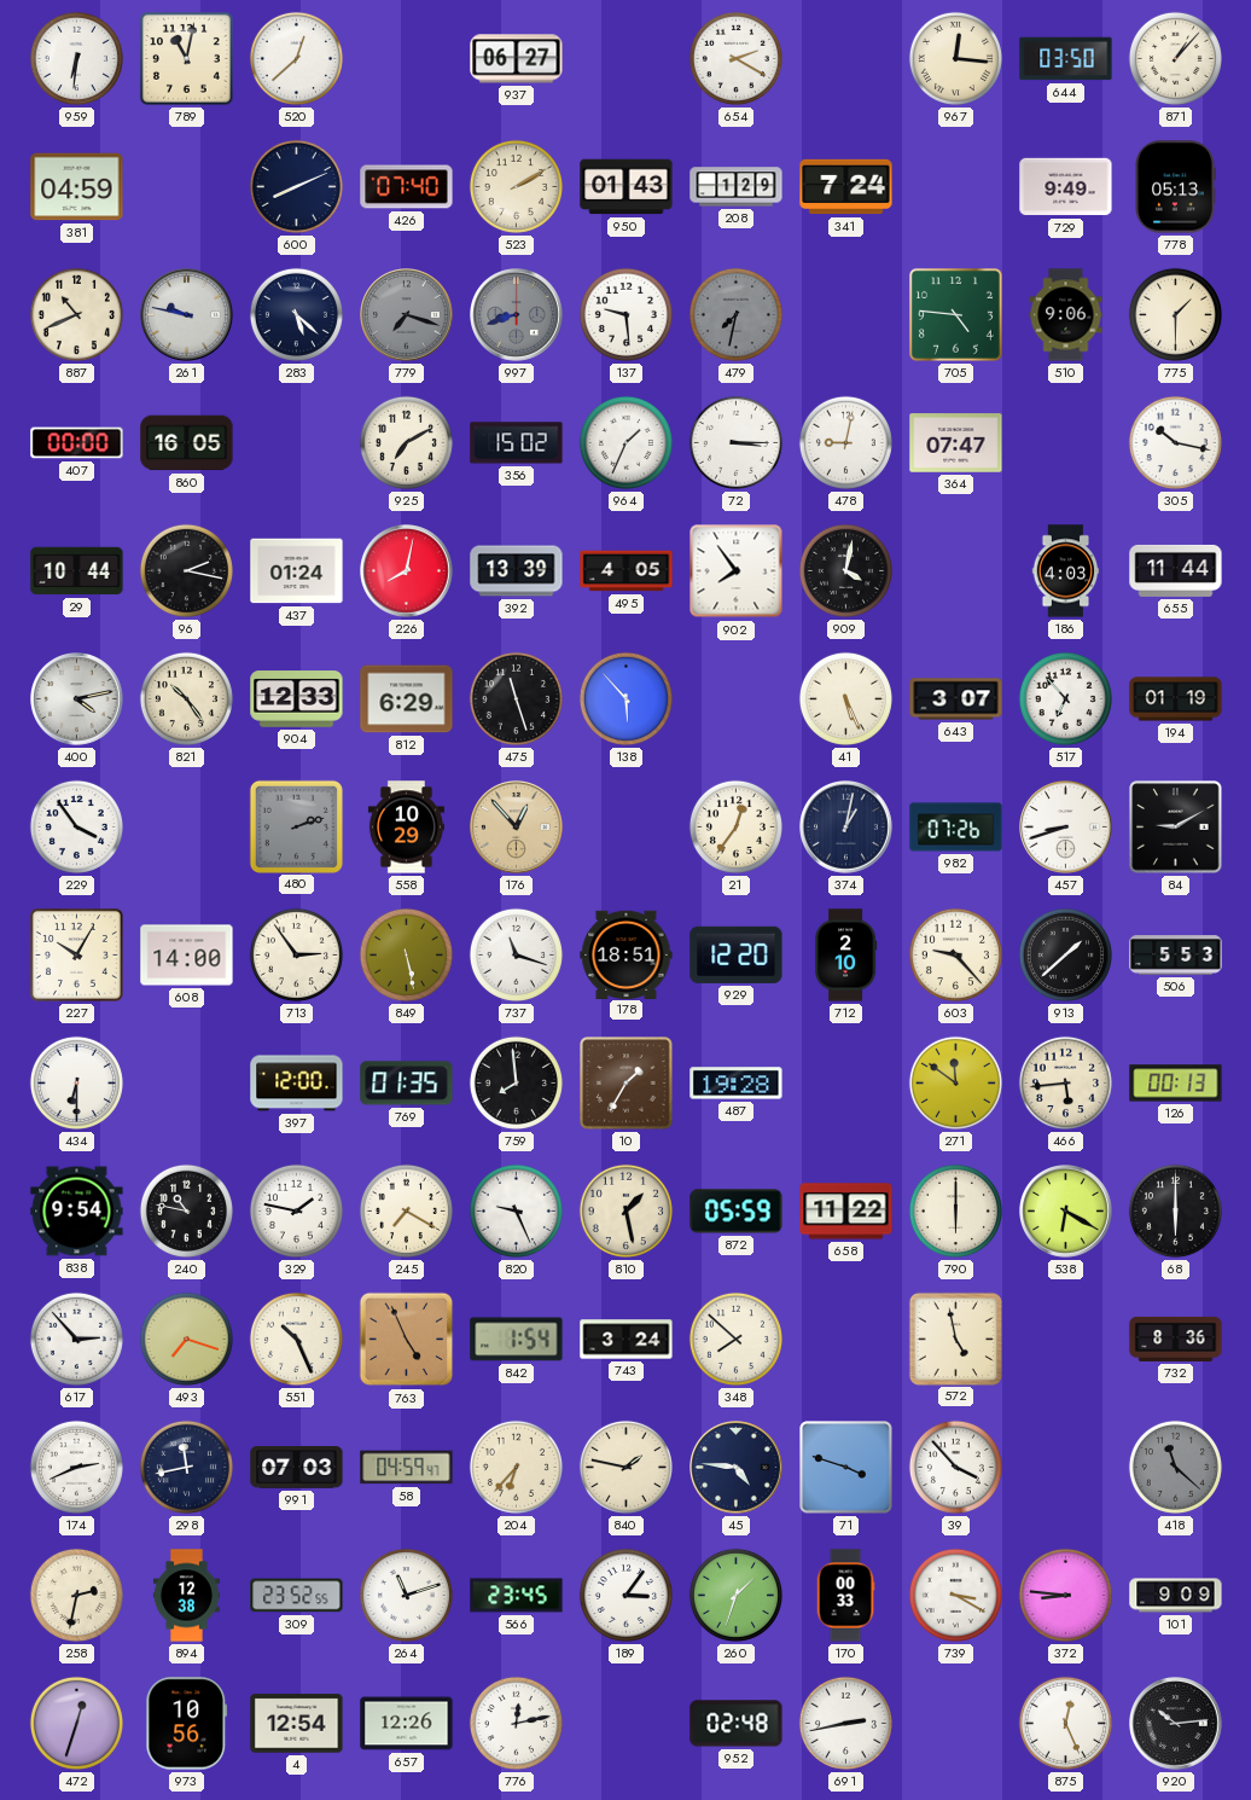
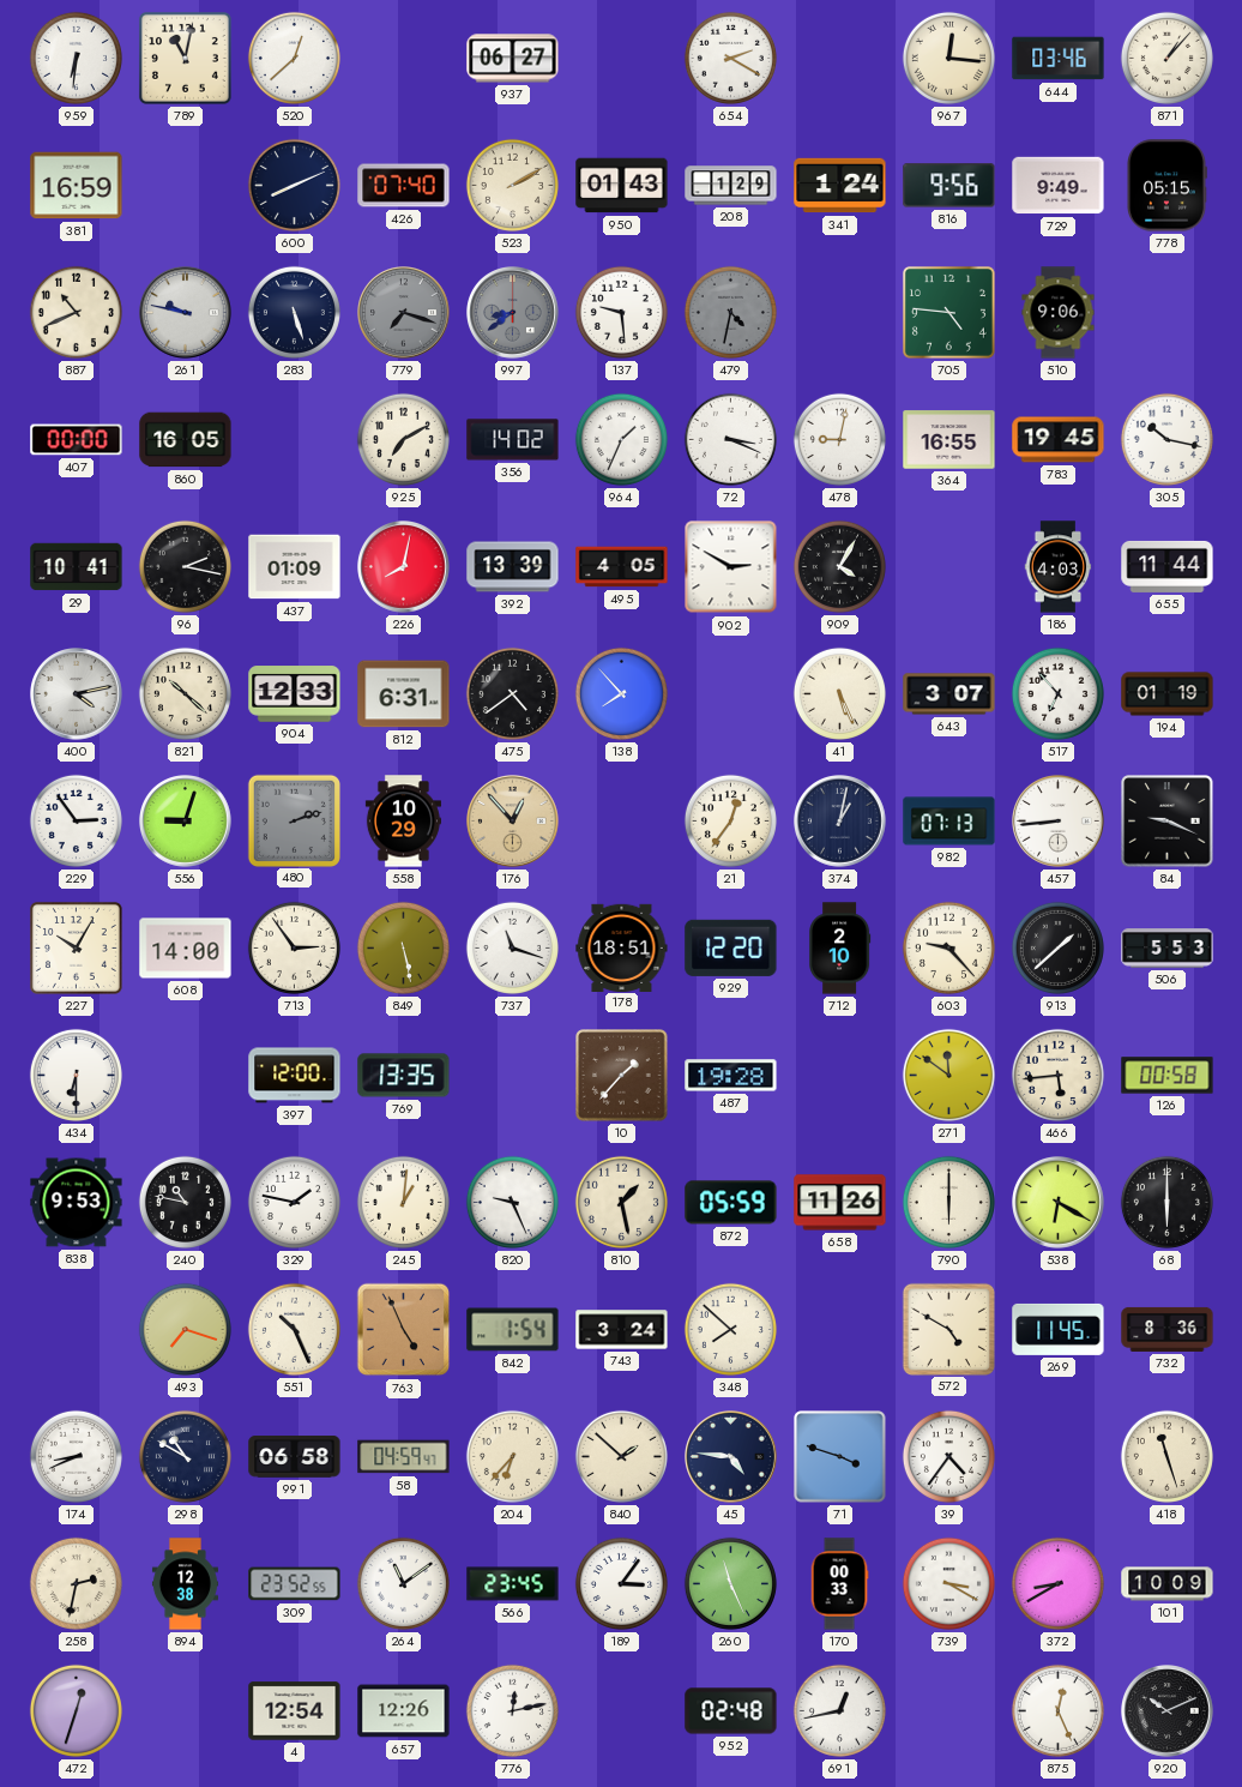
644: 03:50 -> 03:46
381: 04:59 -> 16:59
341: 7:24 -> 1:24
816: none -> 9:56
778: 05:13 -> 05:15
283: 5:22 -> 5:27
997: 8:42 -> 8:39
479: 7:32 -> 4:32
775: 1:30 -> none
356: 15:02 -> 14:02
72: 3:15 -> 3:19
364: 07:47 -> 16:55
783: none -> 19:45
29: 10:44 -> 10:41
437: 01:24 -> 01:09
902: 7:54 -> 2:50
909: 4:02 -> 4:05
821: 10:24 -> 10:22
812: 6:29 -> 6:31
475: 11:27 -> 4:39
138: 5:53 -> 7:53
229: 3:54 -> 2:54
556: none -> 9:03
982: 07:26 -> 07:13
457: 8:42 -> 8:44
84: 9:10 -> 9:19
769: 01:35 -> 13:35
759: 7:59 -> none
10: 1:35 -> 1:37
126: 00:13 -> 00:58
838: 9:54 -> 9:53
245: 7:20 -> 1:01
658: 11:22 -> 11:26
617: 2:53 -> none
572: 4:58 -> 4:50
269: none -> 11:45
174: 2:41 -> 8:41
298: 11:43 -> 10:50
991: 07:03 -> 06:58
840: 1:47 -> 1:52
39: 3:53 -> 4:36
418: 11:22 -> 11:27
418 dial: grey -> cream
264: 11:12 -> 11:09
260: 1:33 -> 11:26
372: 8:46 -> 8:40
101: 9:09 -> 10:09
973: 10:56 -> none
691: 2:43 -> 12:43
920: 10:14 -> 10:11
